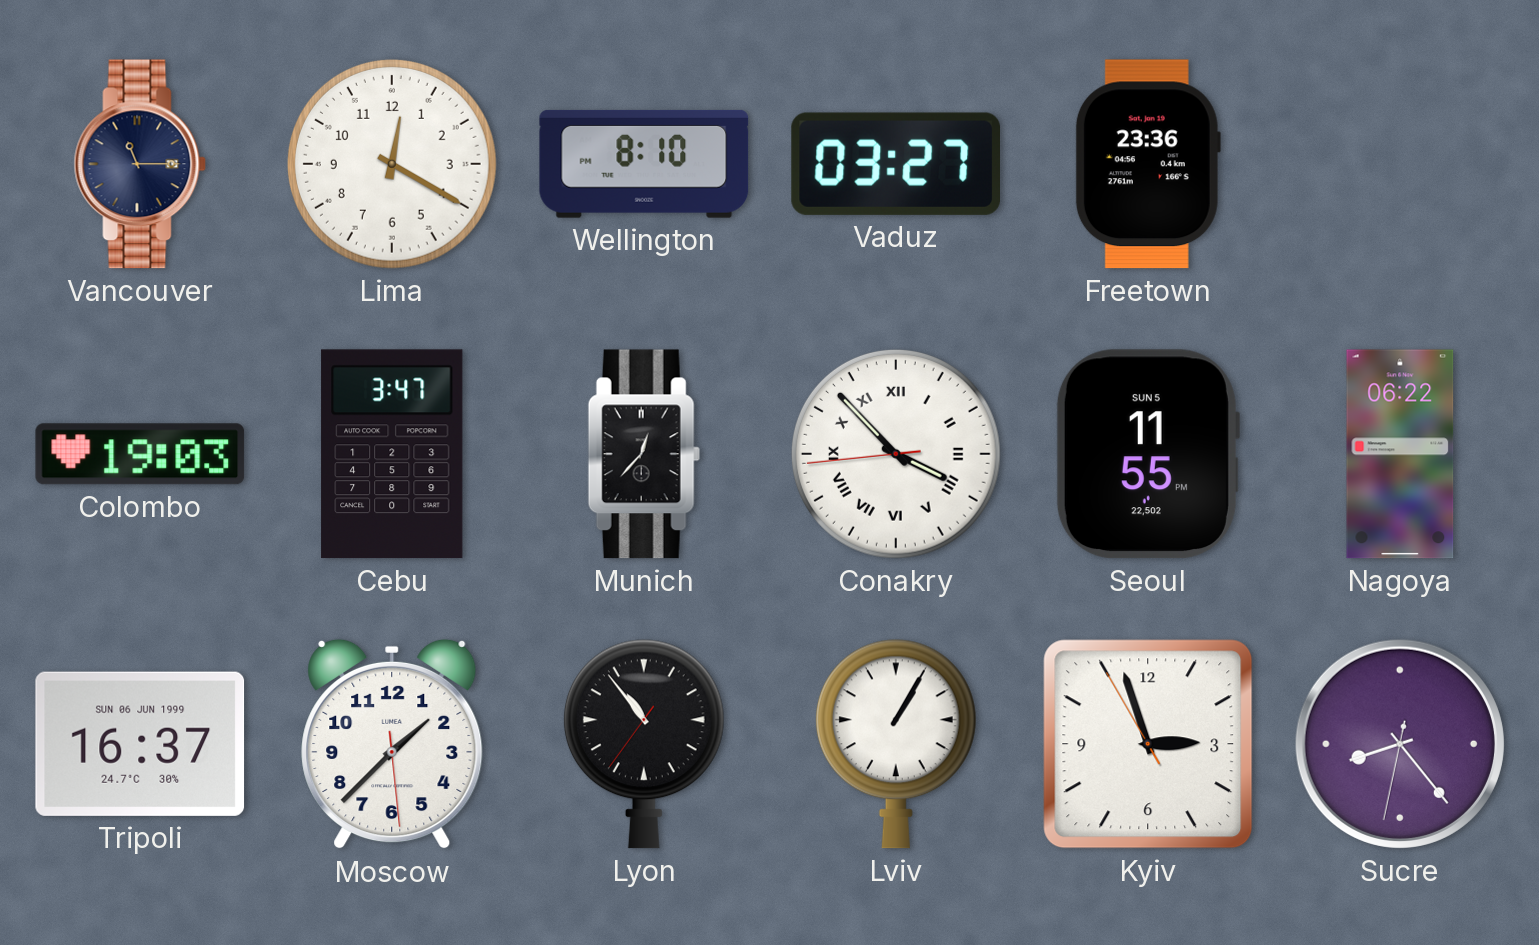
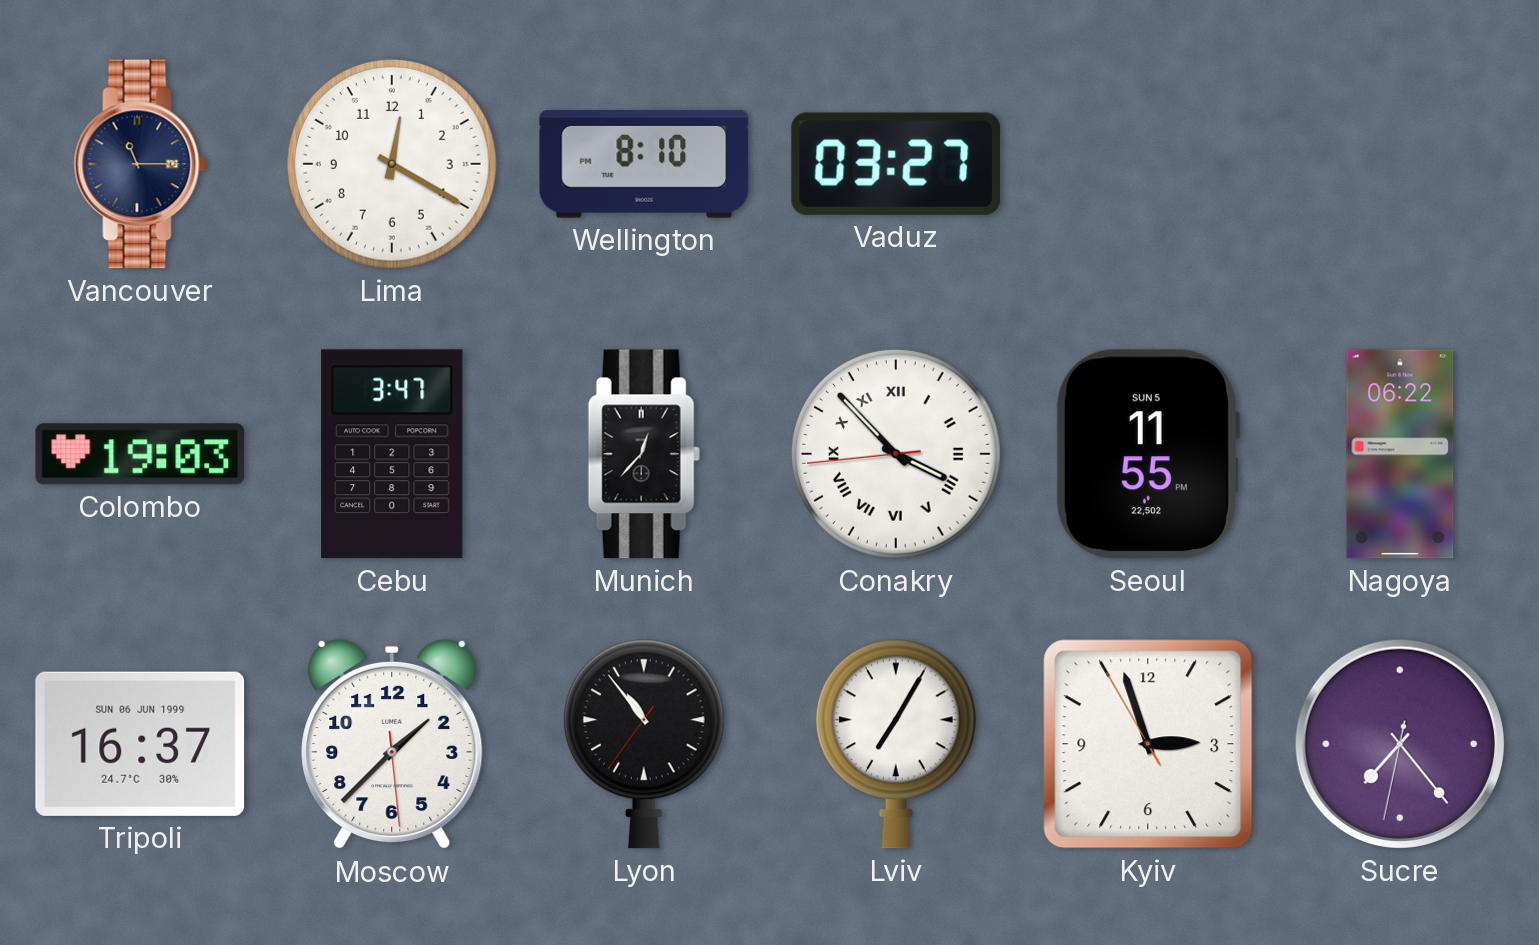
Freetown: 23:36 -> none
Lviv: 1:05 -> 7:05
Sucre: 8:23 -> 7:23
